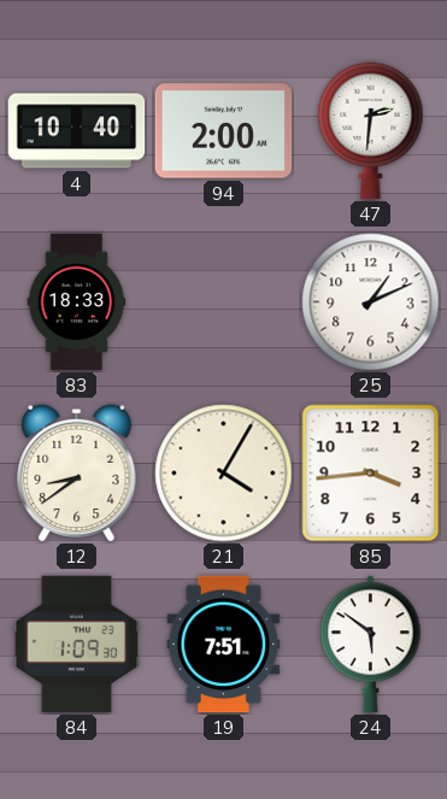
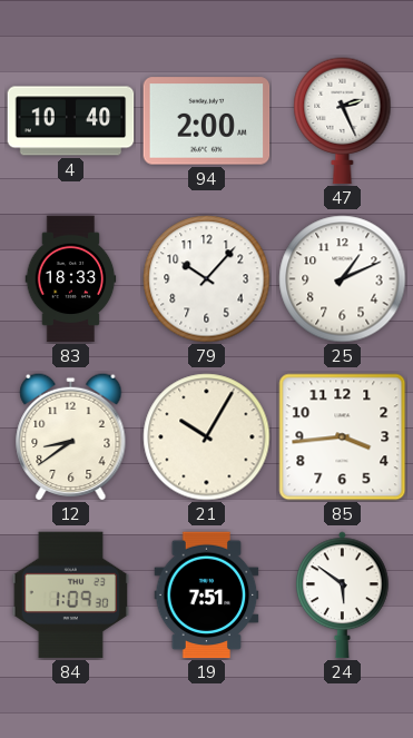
47: 2:31 -> 2:26
79: none -> 10:07
21: 4:05 -> 10:05
